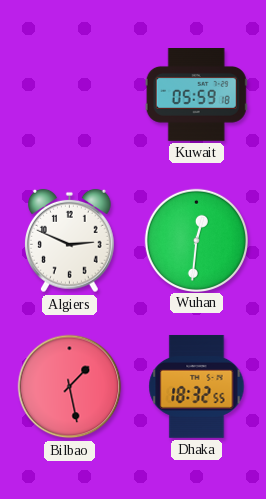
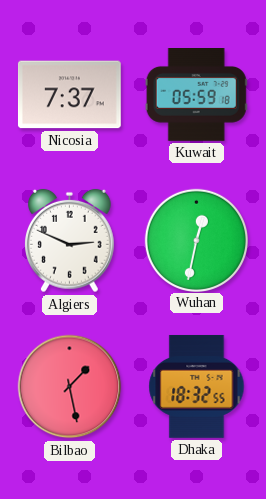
Nicosia: none -> 7:37
Wuhan: 12:31 -> 12:32
